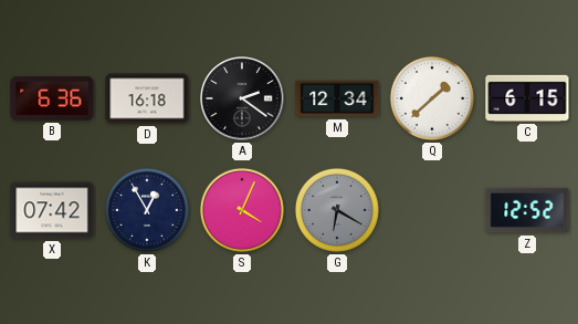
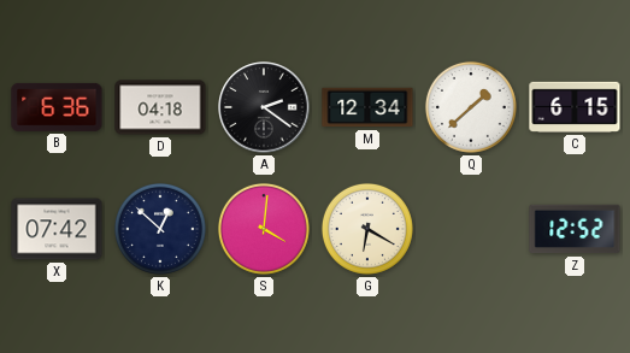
D: 16:18 -> 04:18
K: 12:55 -> 12:52
S: 4:04 -> 4:01
G dial: grey -> cream
